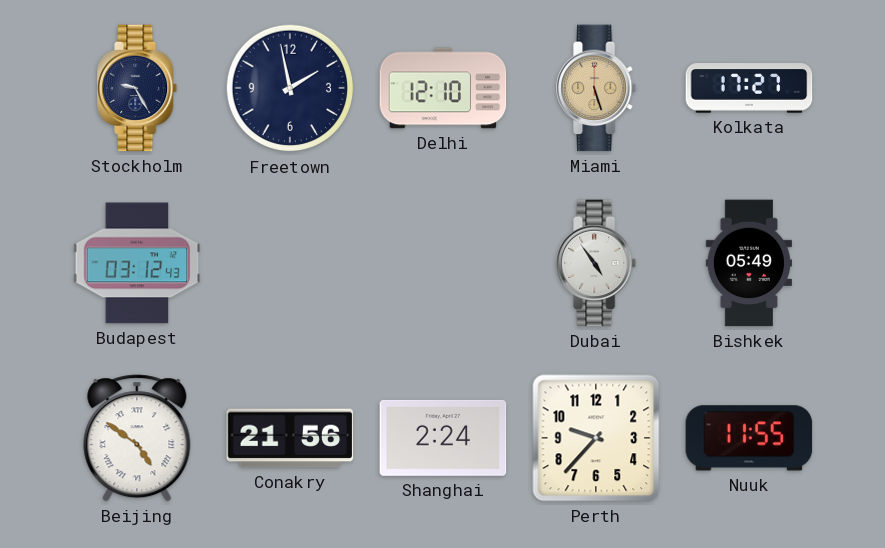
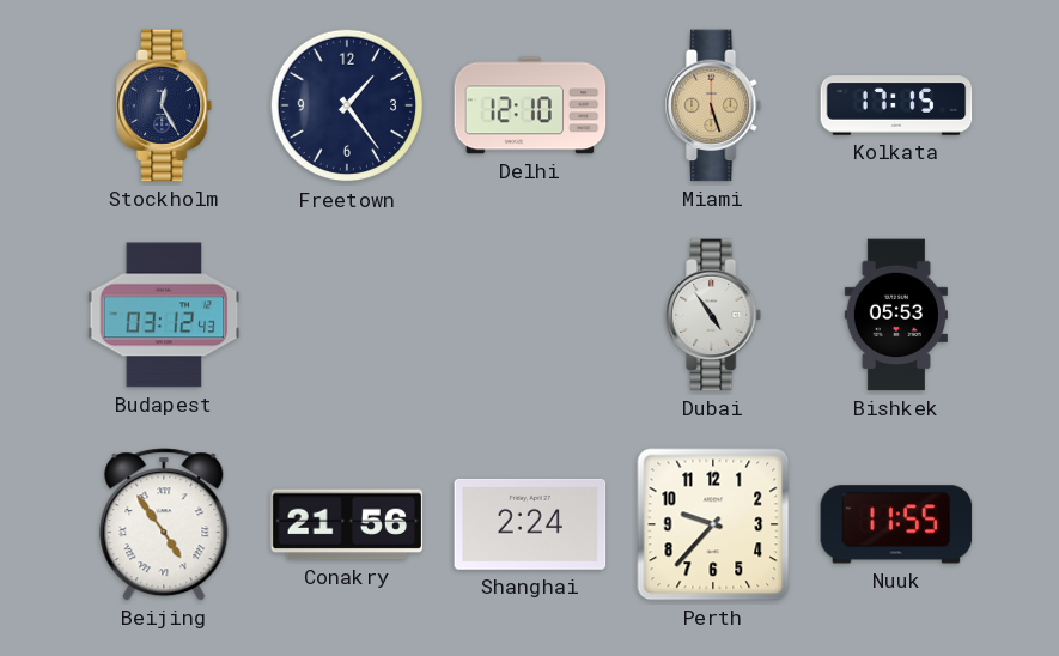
Stockholm: 9:25 -> 12:25
Freetown: 1:58 -> 1:24
Kolkata: 17:27 -> 17:15
Bishkek: 05:49 -> 05:53
Beijing: 4:51 -> 4:54
